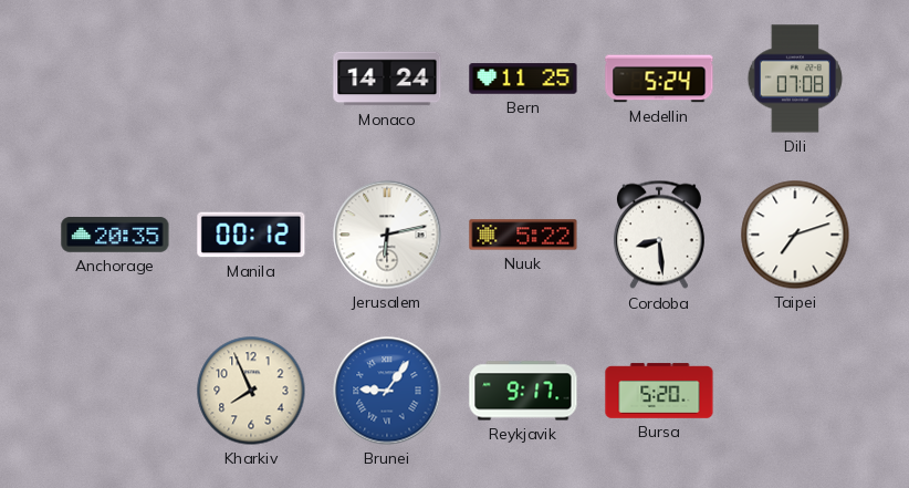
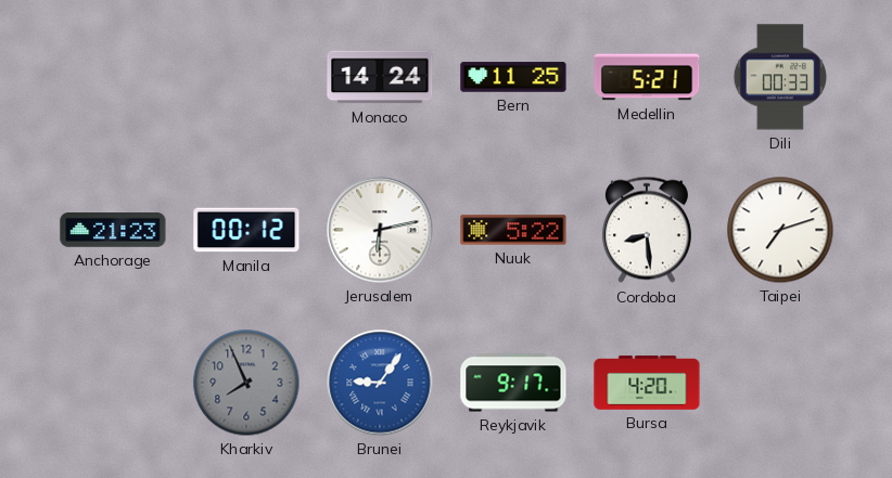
Medellin: 5:24 -> 5:21
Dili: 07:08 -> 00:33
Anchorage: 20:35 -> 21:23
Kharkiv dial: cream -> grey
Bursa: 5:20 -> 4:20
